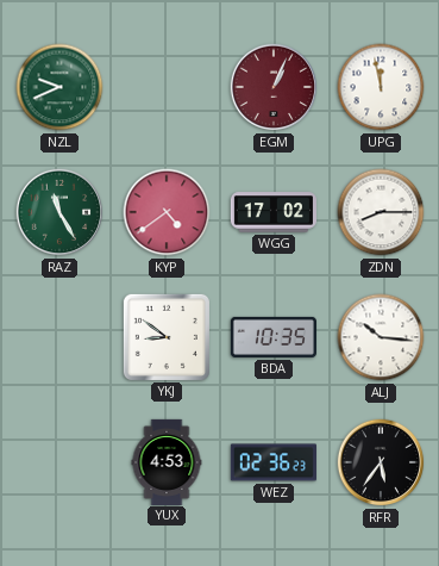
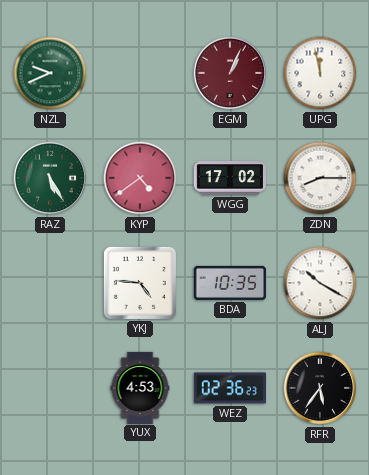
RAZ: 11:25 -> 5:25
YKJ: 8:51 -> 4:46
ALJ: 10:16 -> 10:20
